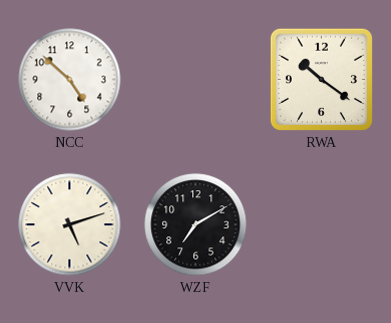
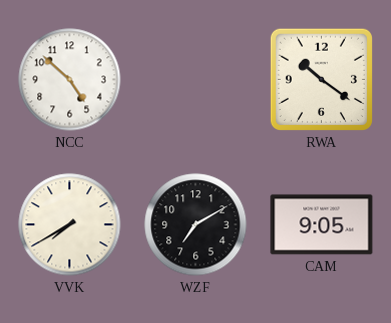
VVK: 5:12 -> 7:40
CAM: none -> 9:05
